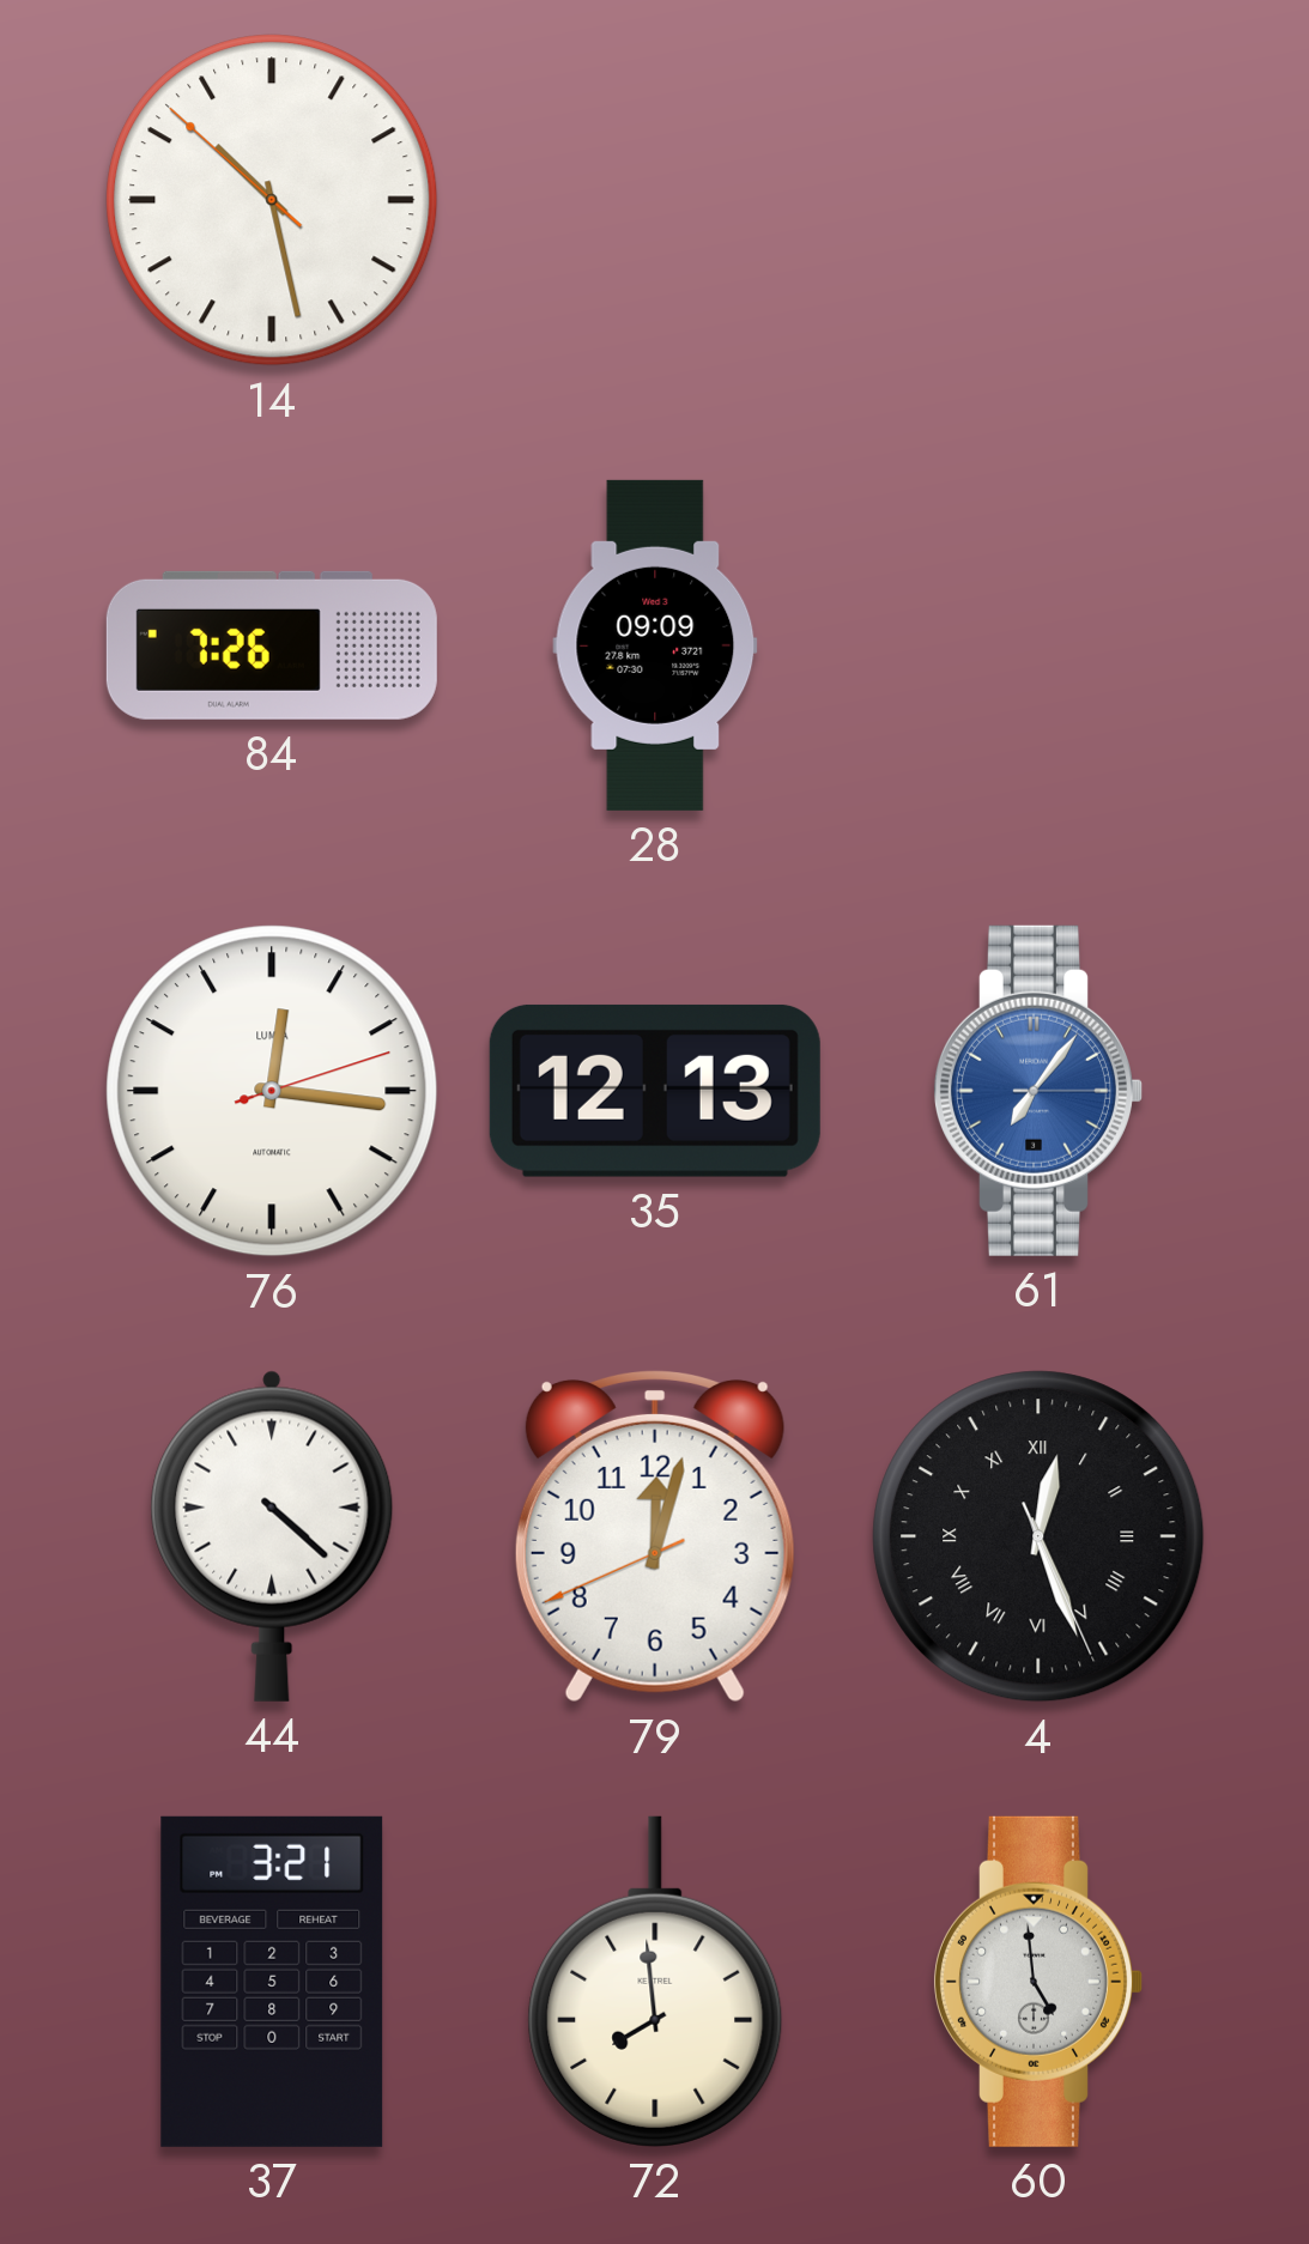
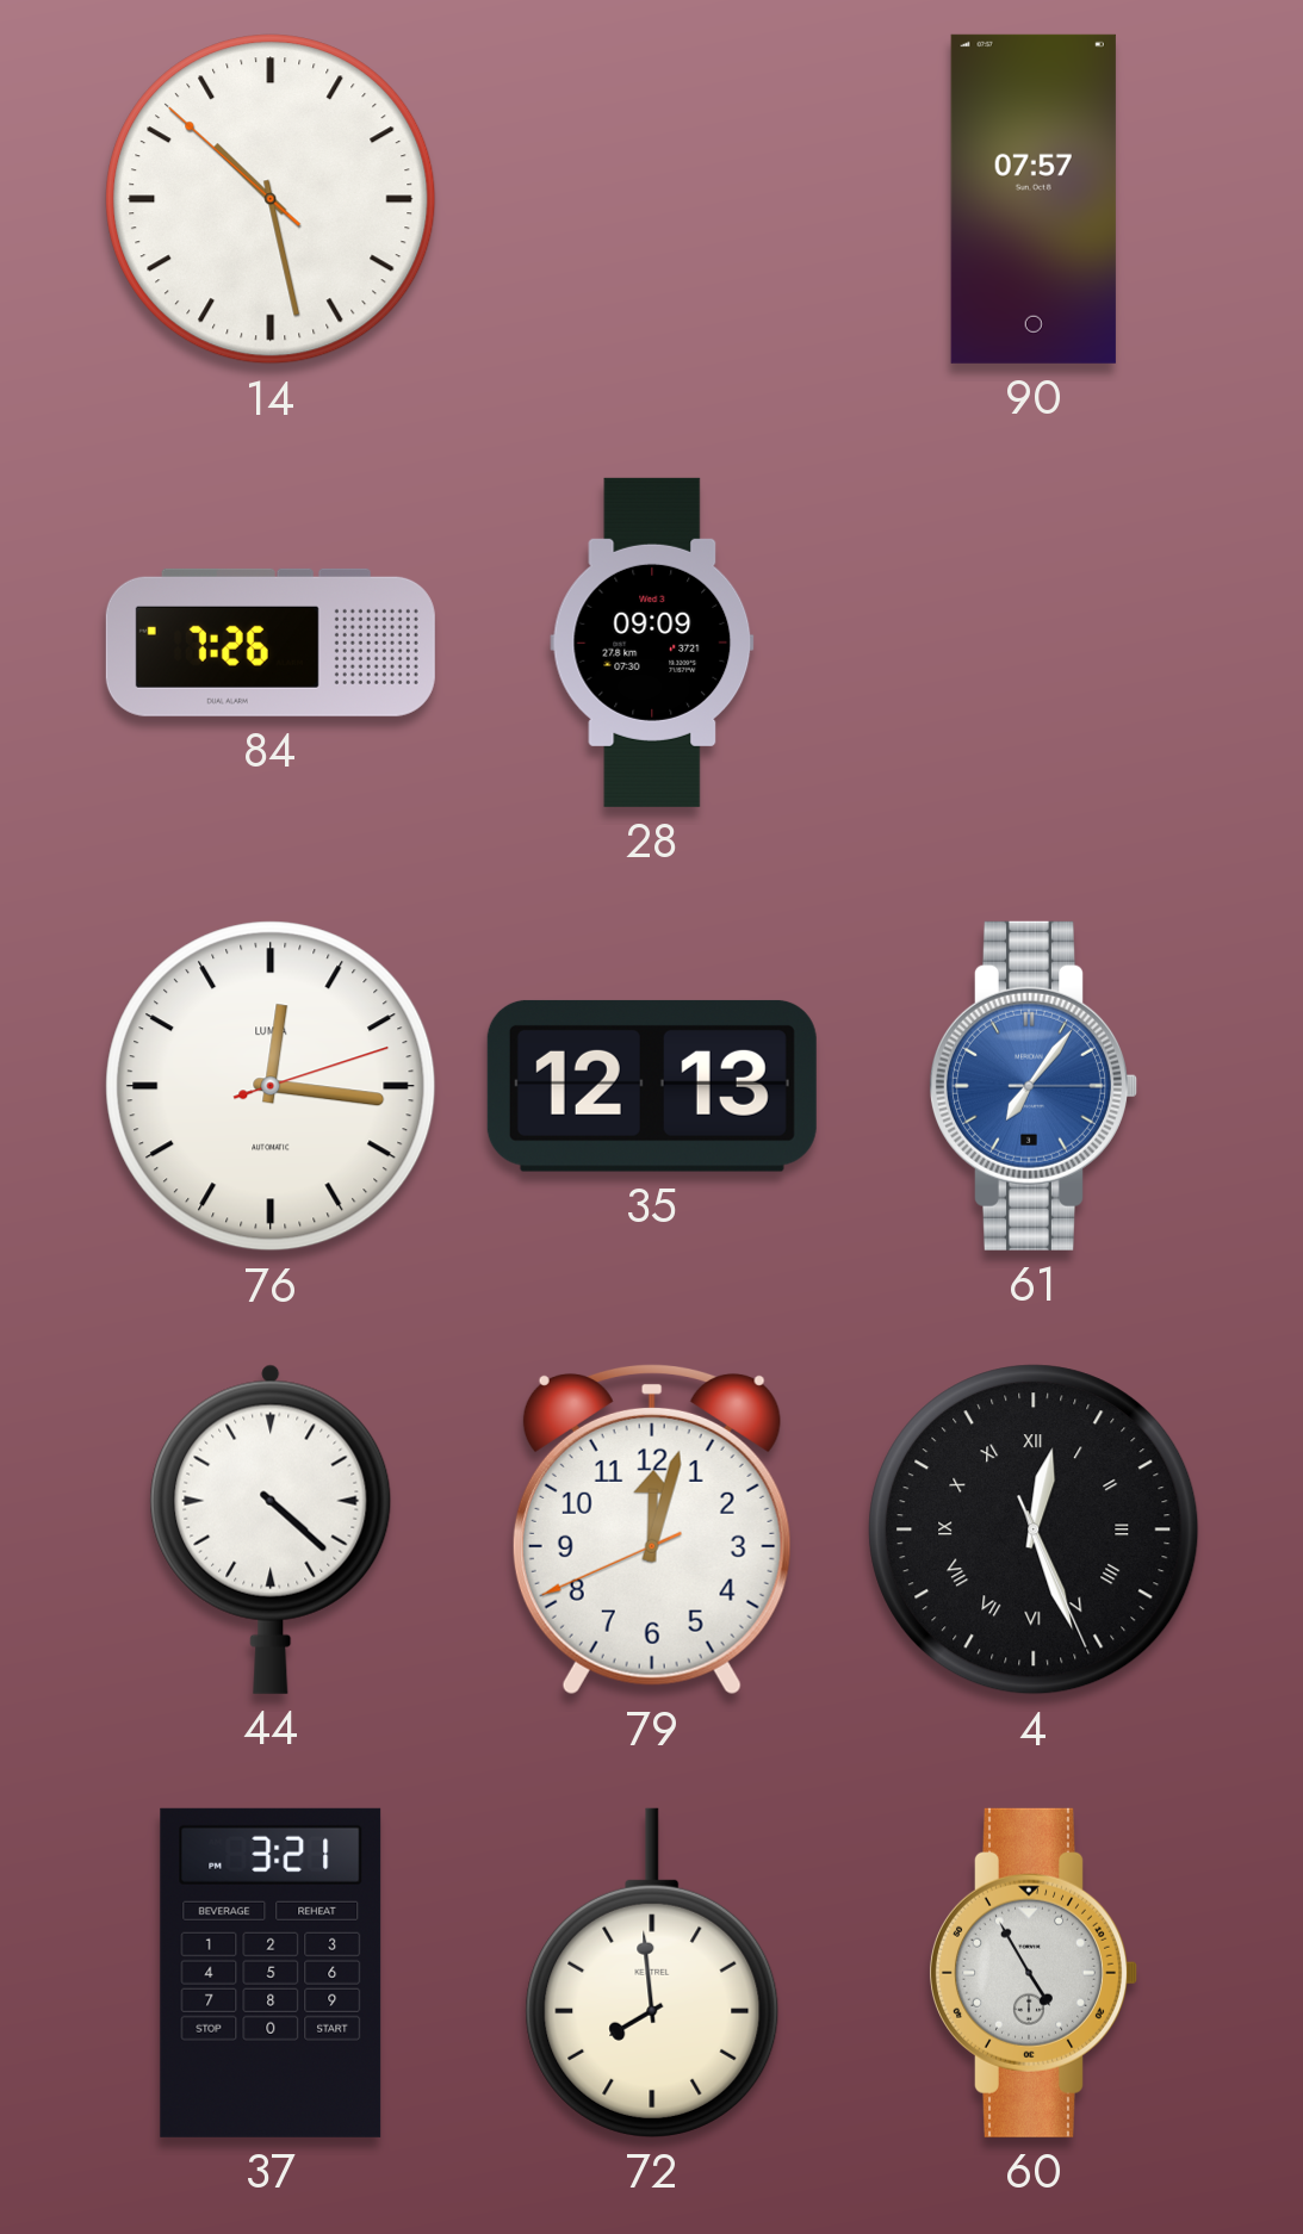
90: none -> 07:57
60: 4:59 -> 4:55
